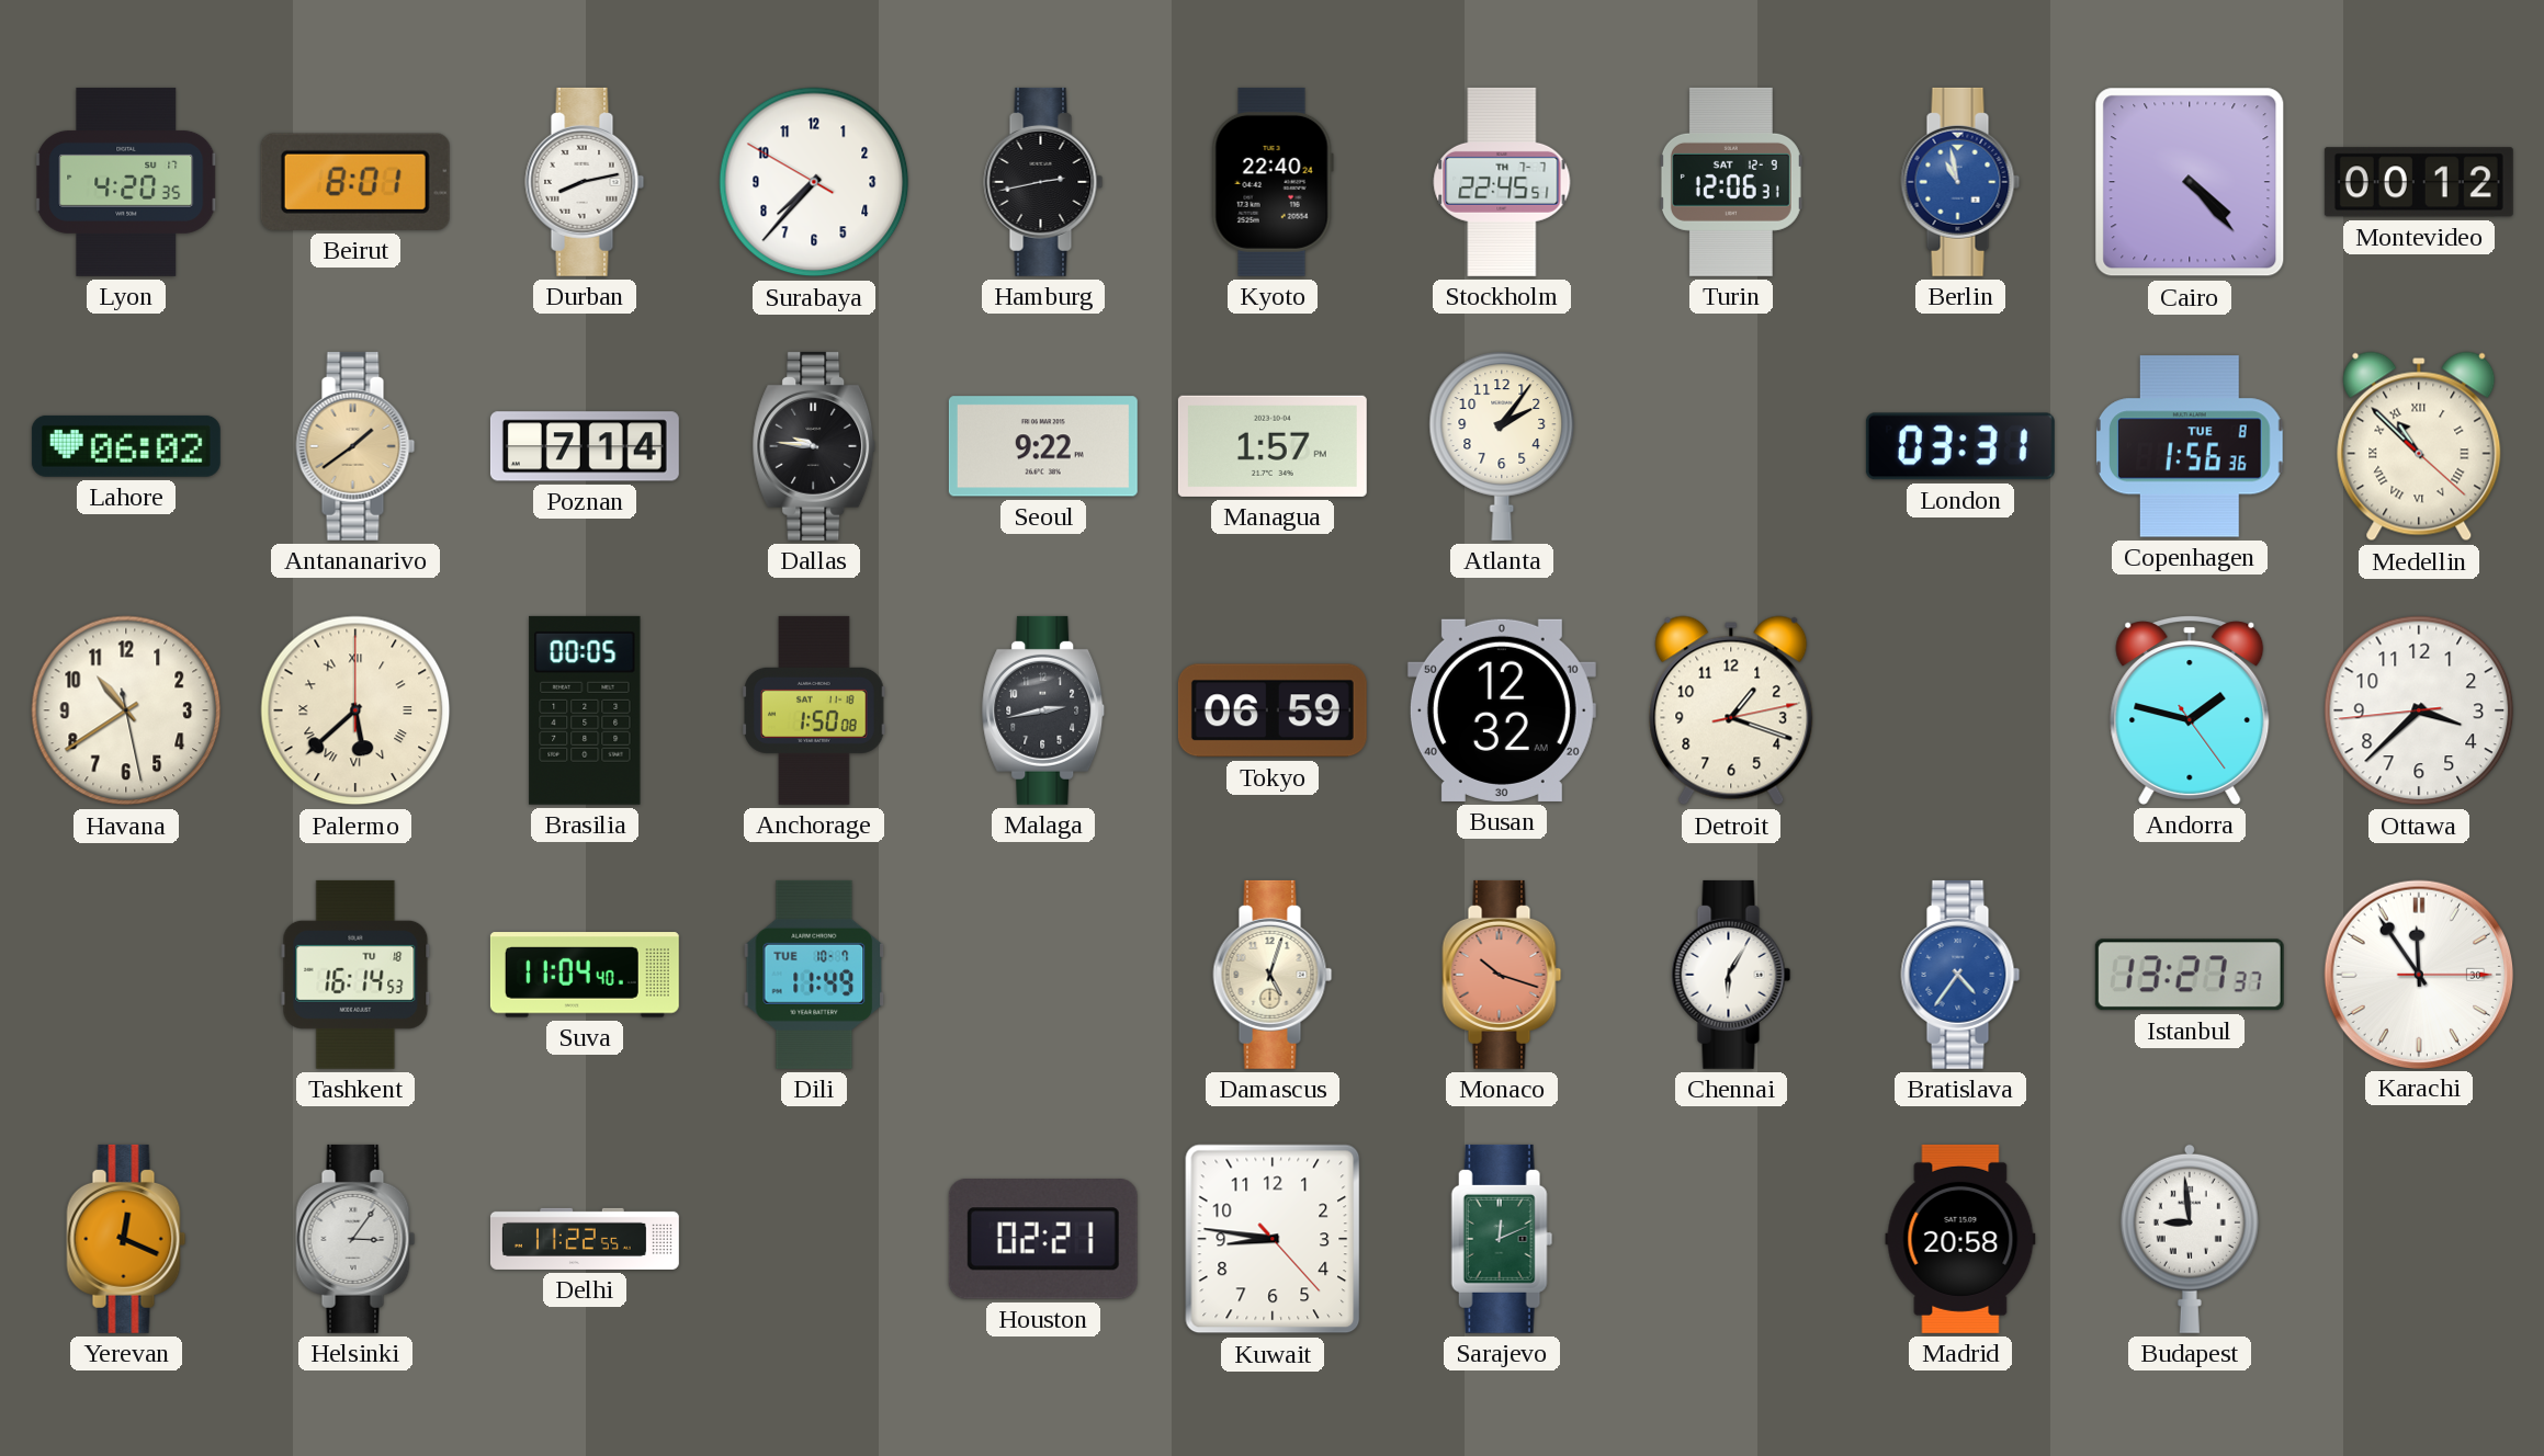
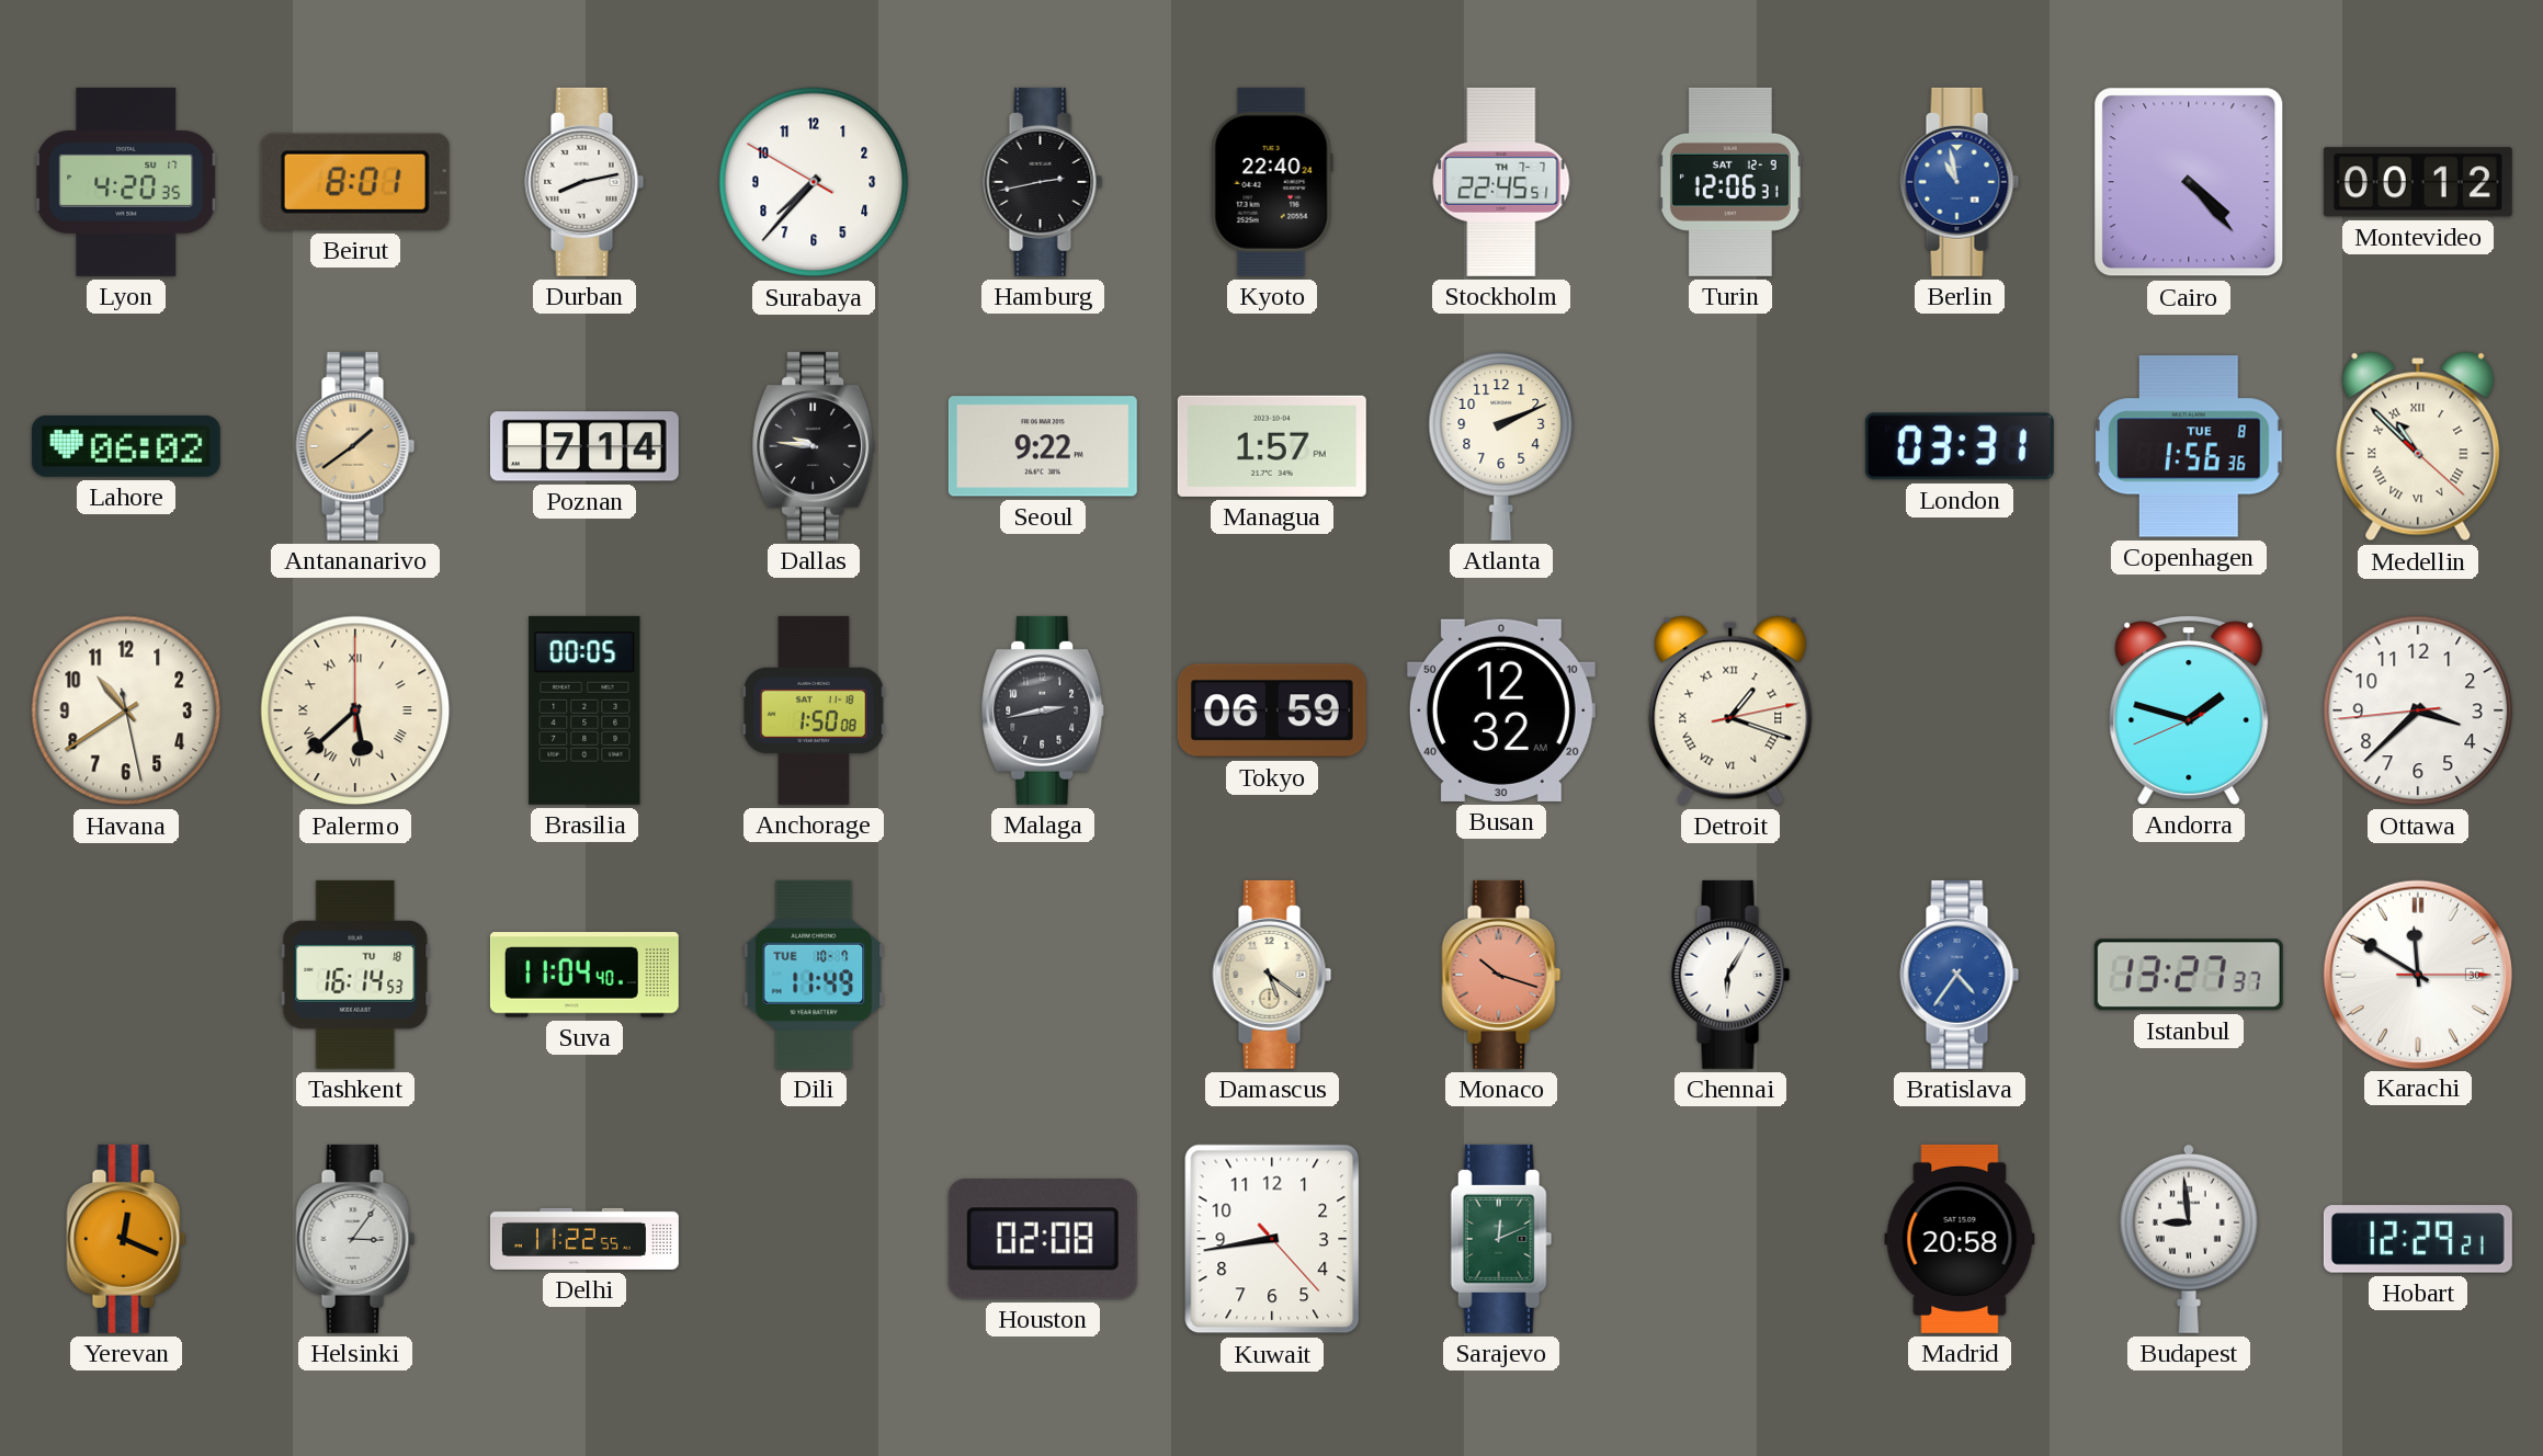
Atlanta: 2:06 -> 2:11
Detroit numerals: Arabic -> Roman
Andorra: 1:47:24 -> 1:47:41
Damascus: 5:03 -> 5:21
Karachi: 11:54 -> 11:50
Houston: 02:21 -> 02:08
Kuwait: 8:46 -> 8:43
Hobart: none -> 12:29
